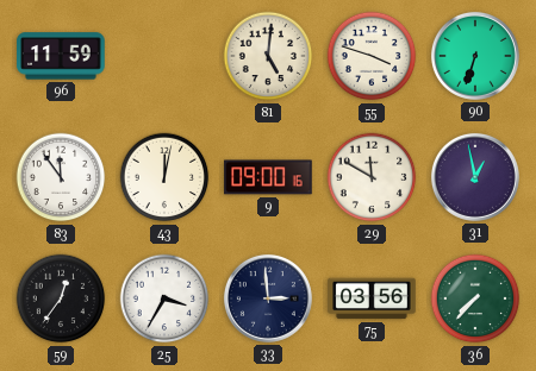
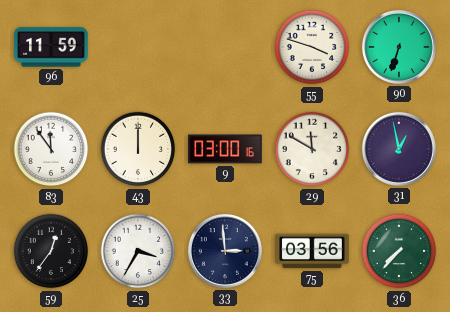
81: 5:01 -> none
43: 12:02 -> 12:00
9: 09:00 -> 03:00
